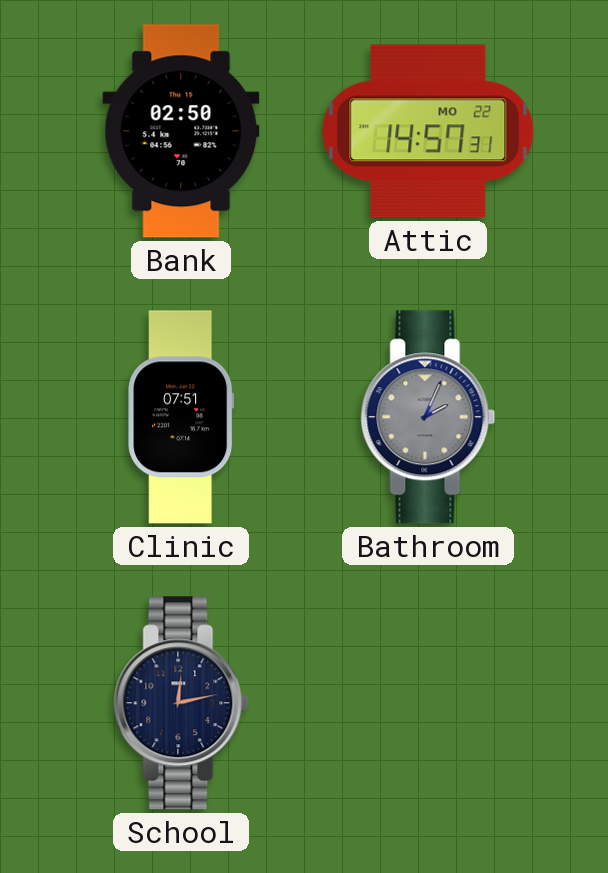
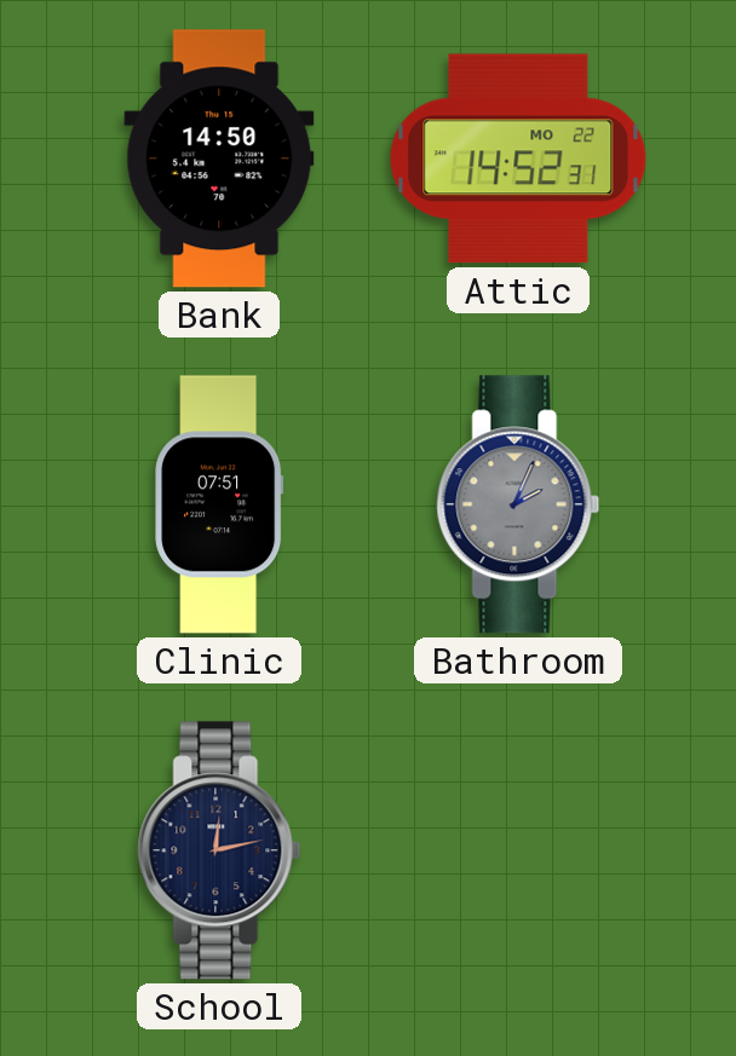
Bank: 02:50 -> 14:50
Attic: 14:57 -> 14:52
